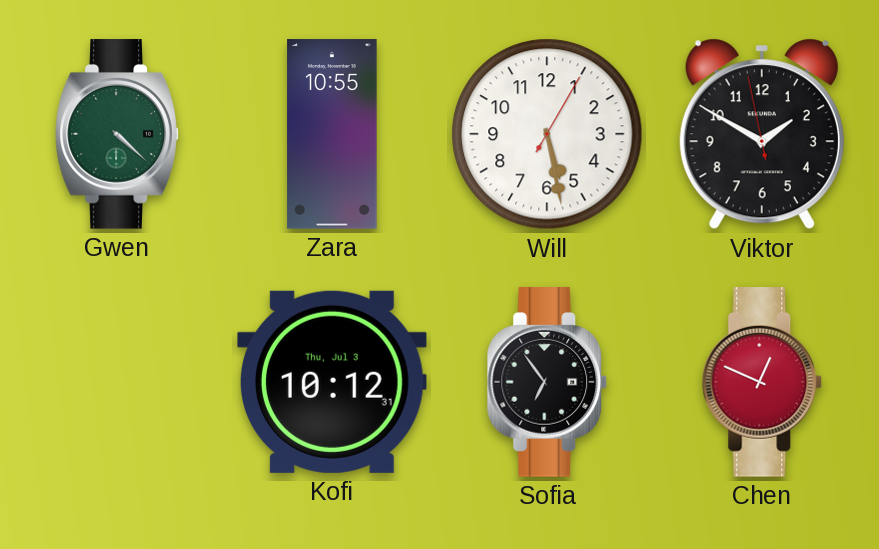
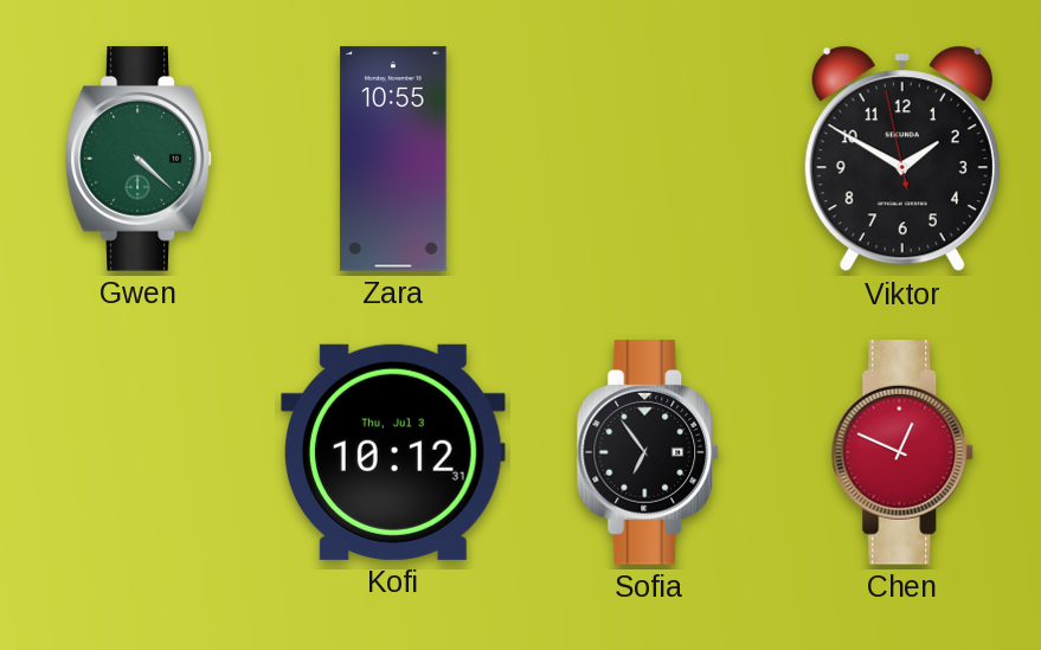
Will: 5:28 -> none
